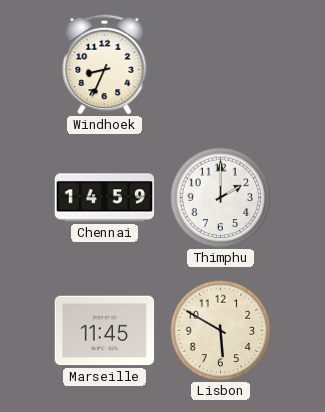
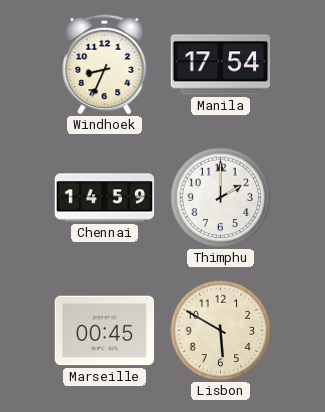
Manila: none -> 17:54
Marseille: 11:45 -> 00:45
